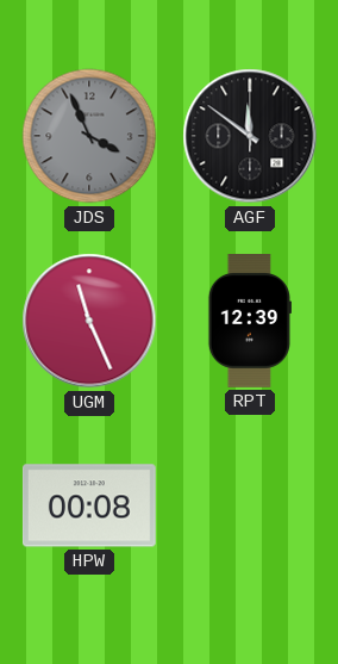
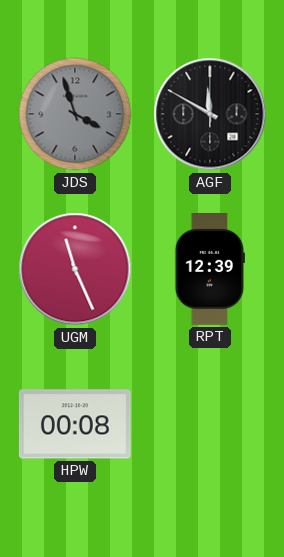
JDS: 3:56 -> 3:57
AGF: 11:51 -> 11:50
